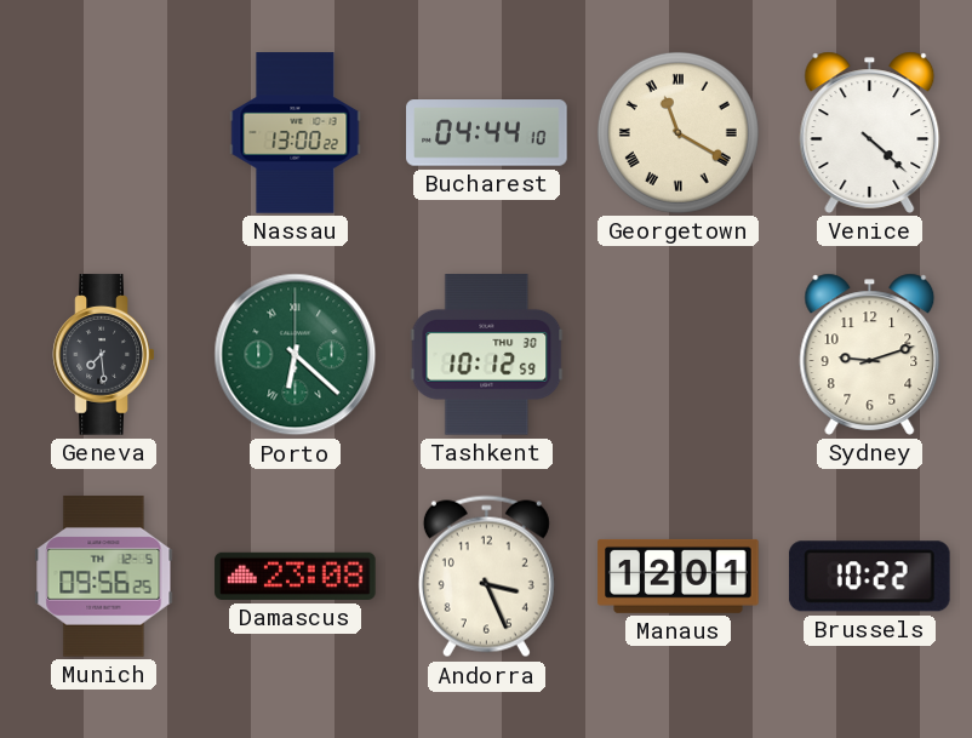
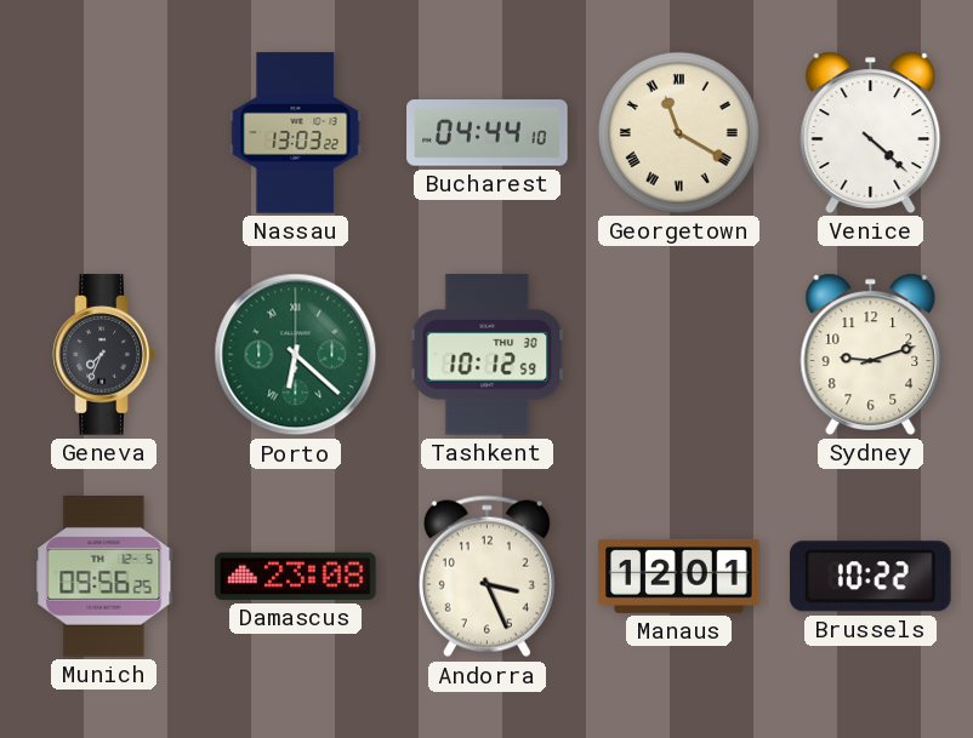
Nassau: 13:00 -> 13:03
Geneva: 7:29 -> 7:34
